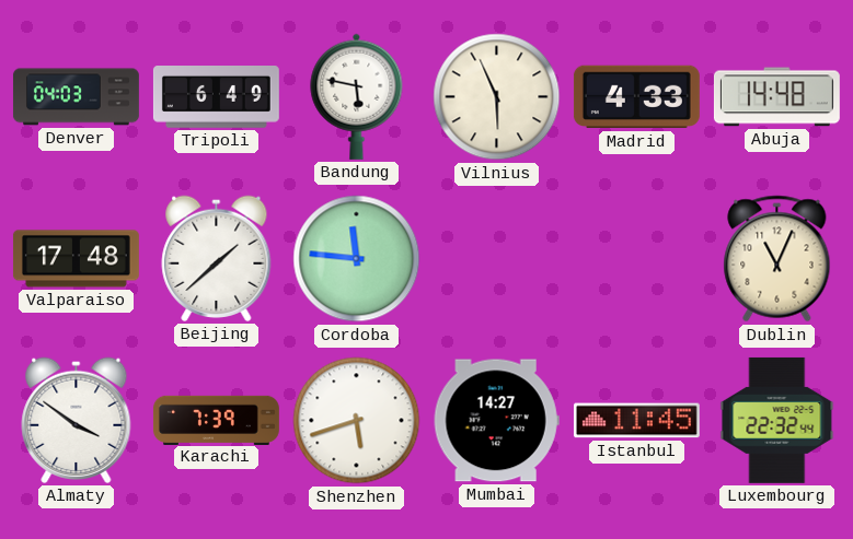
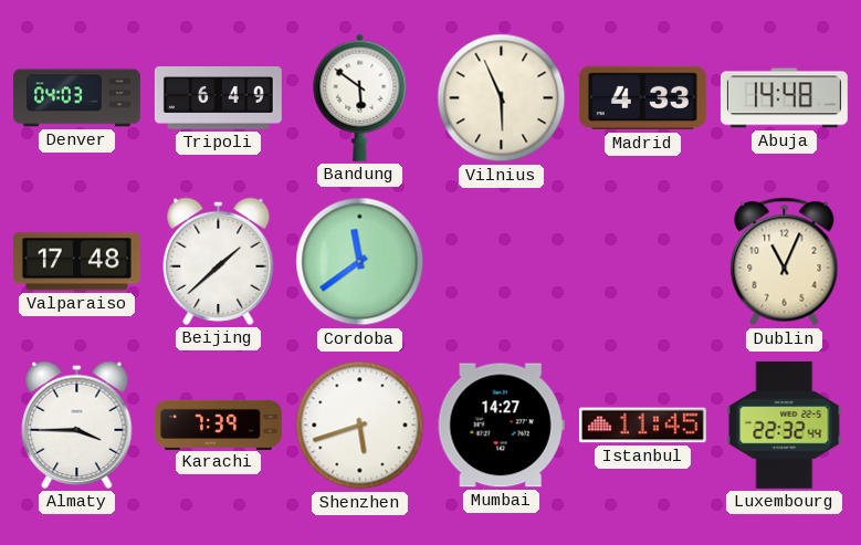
Bandung: 5:47 -> 5:51
Cordoba: 11:46 -> 11:39
Almaty: 3:51 -> 3:45
